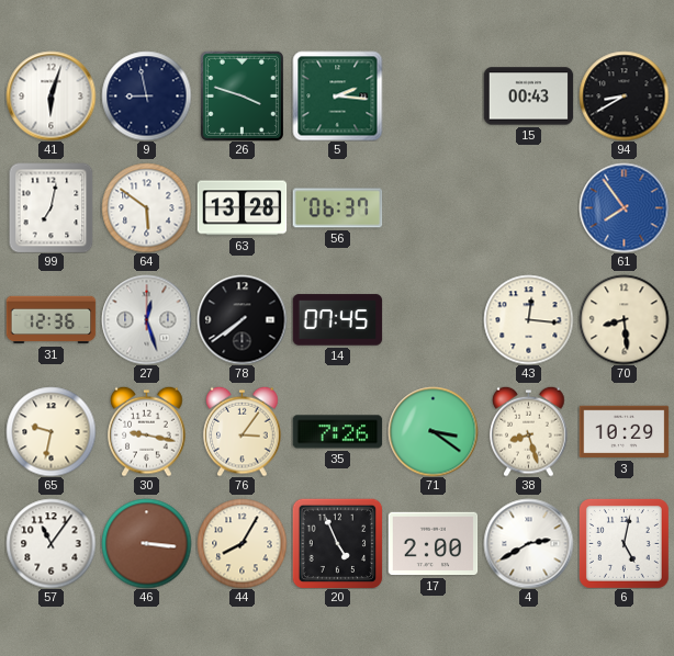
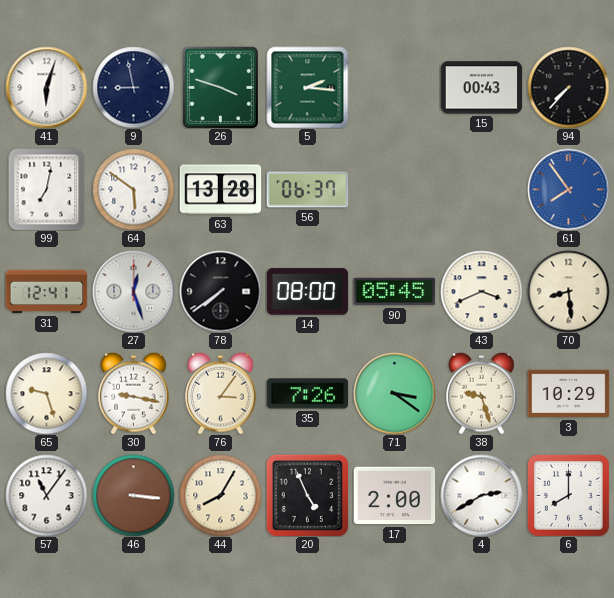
94: 8:40 -> 7:37
31: 12:36 -> 12:41
14: 07:45 -> 08:00
90: none -> 05:45
43: 12:16 -> 3:41
65: 9:32 -> 9:27
38: 8:27 -> 9:27
6: 5:02 -> 8:00
